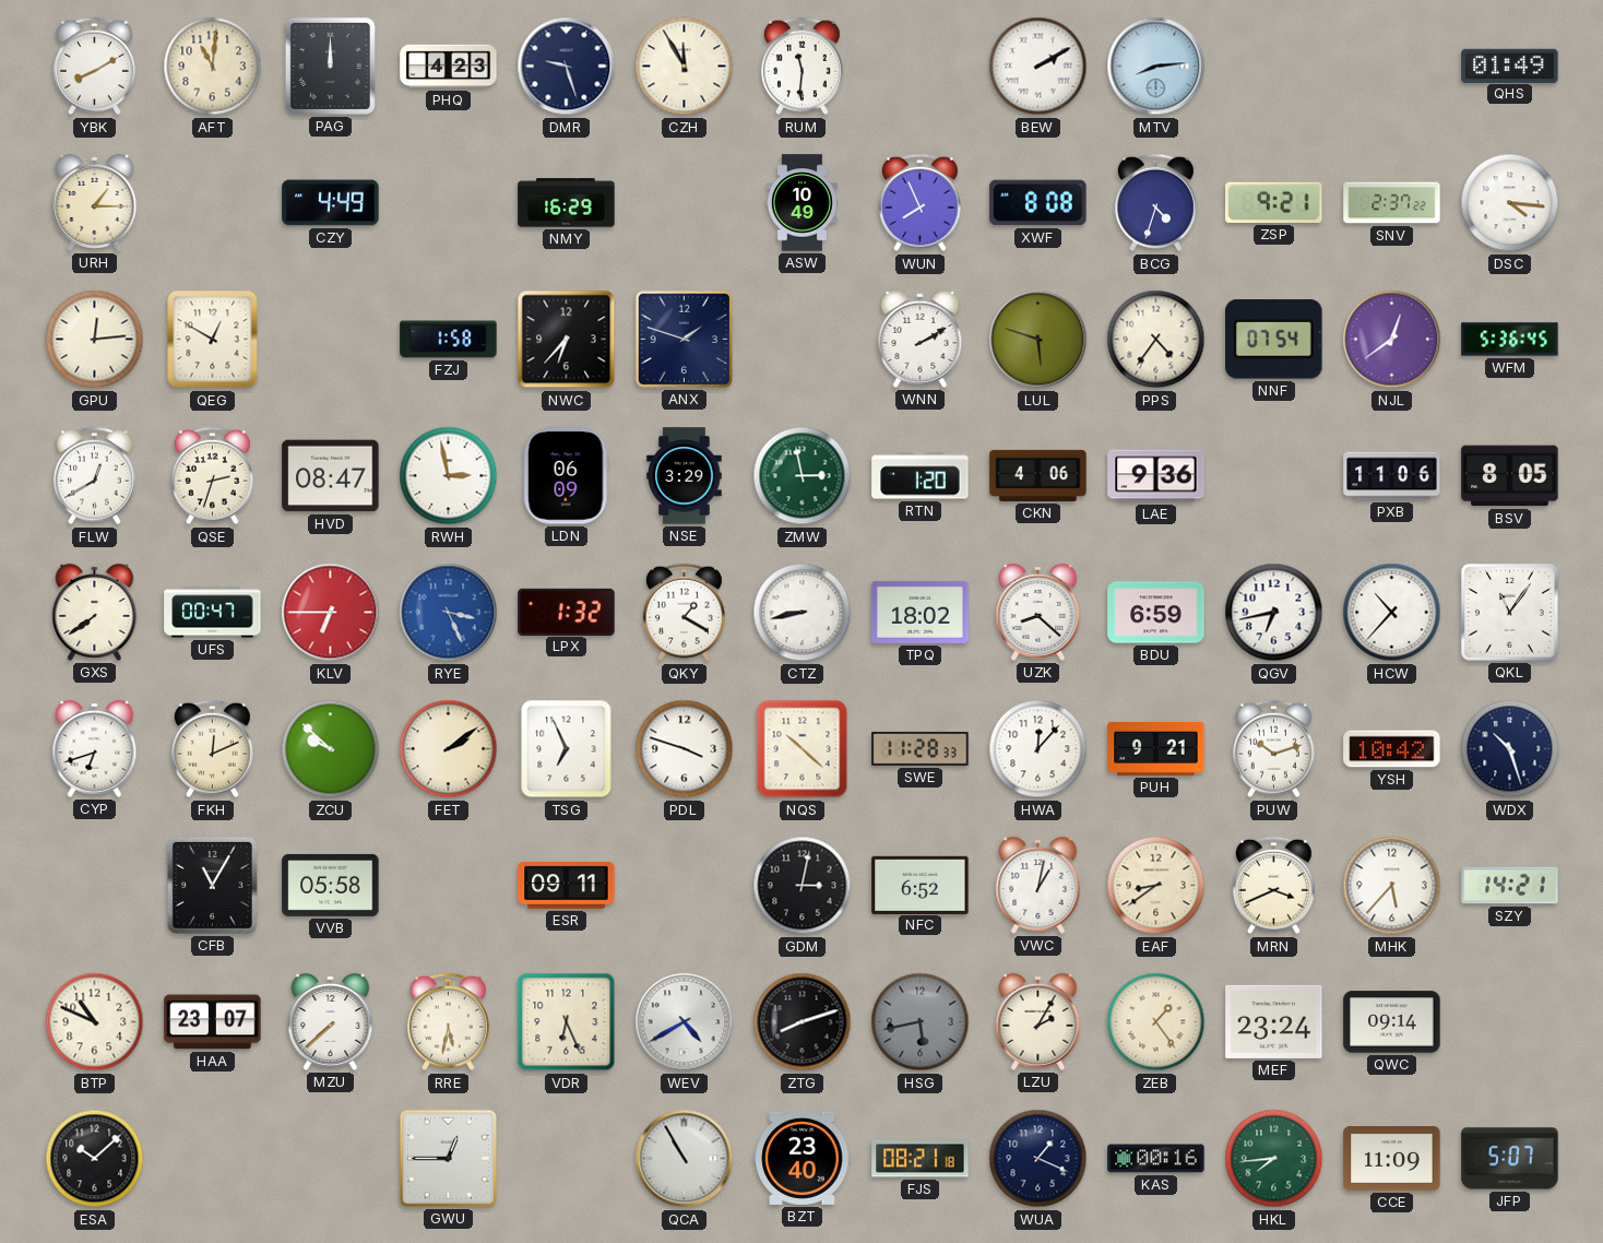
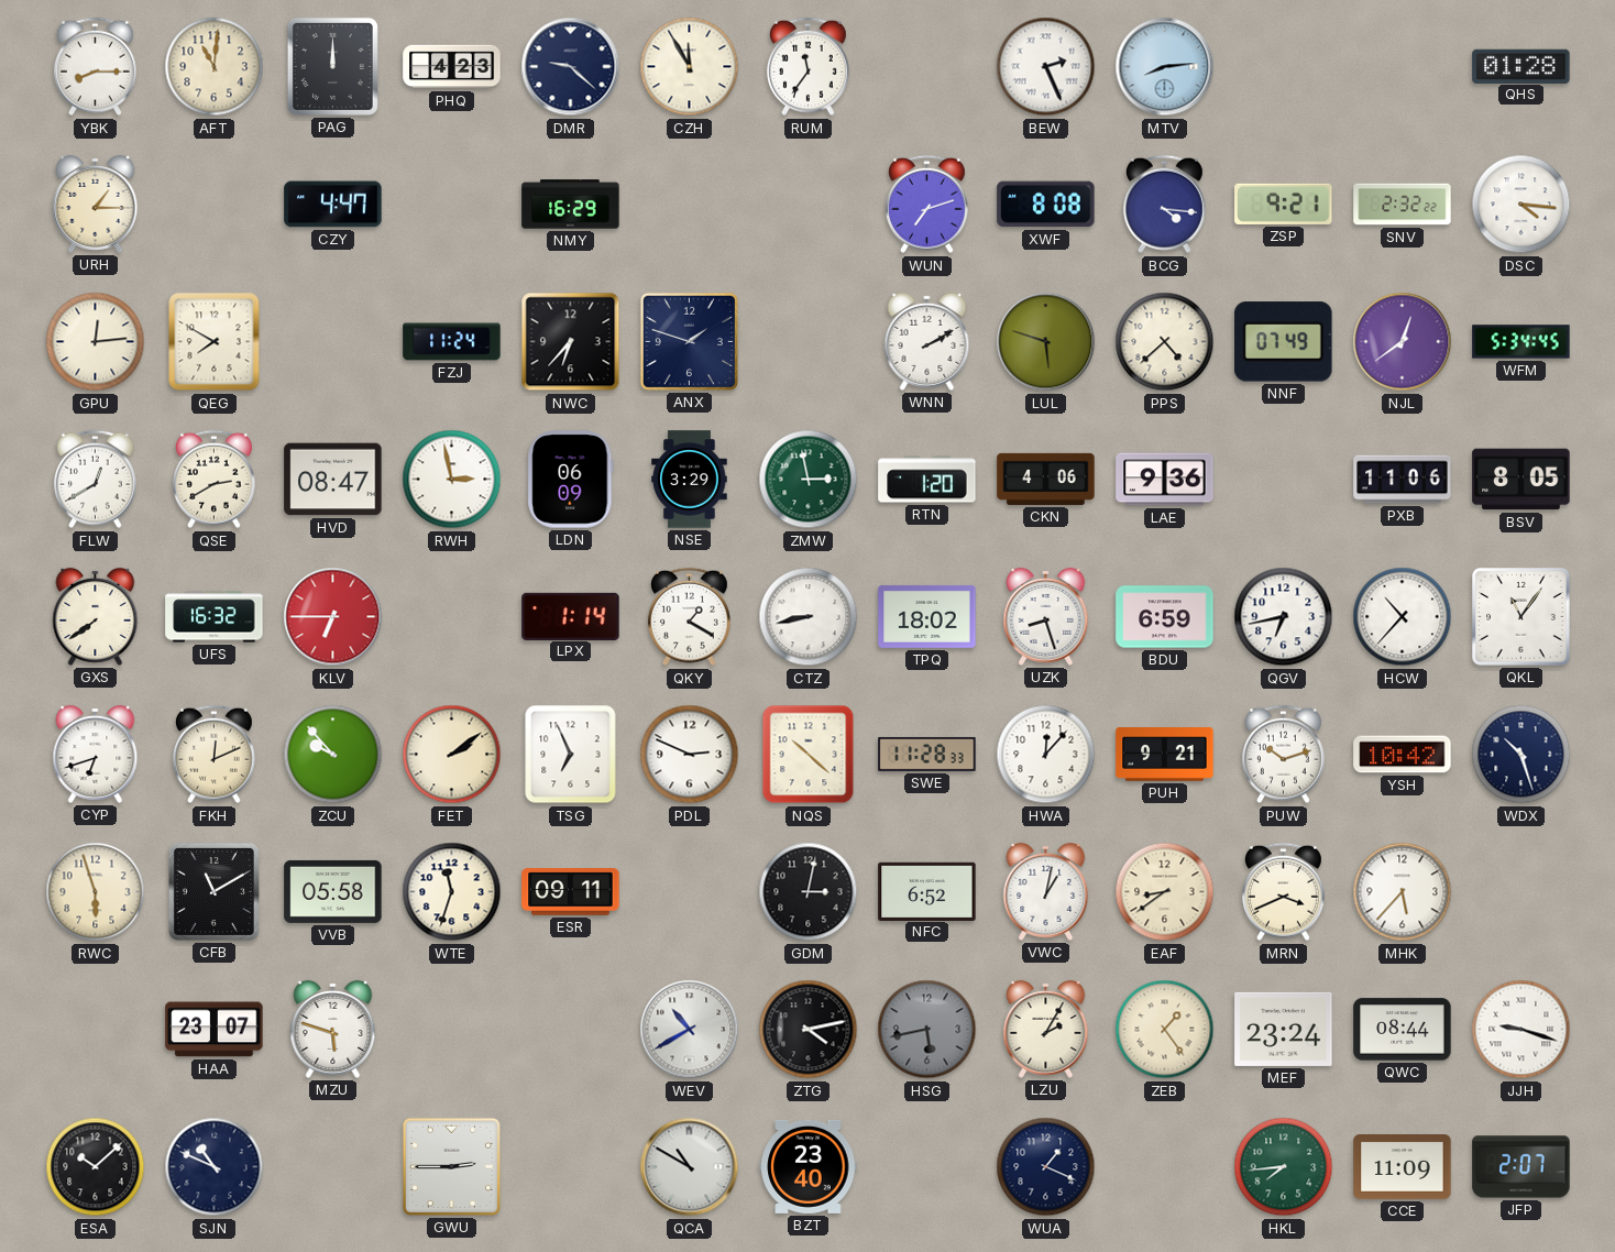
YBK: 8:10 -> 8:15
DMR: 9:27 -> 9:22
RUM: 11:31 -> 11:36
BEW: 2:10 -> 2:26
QHS: 01:49 -> 01:28
CZY: 4:49 -> 4:47
ASW: 10:49 -> none
WUN: 7:56 -> 7:12
BCG: 4:33 -> 4:16
SNV: 2:37 -> 2:32
QEG: 12:50 -> 7:50
FZJ: 1:58 -> 11:24
PPS: 4:36 -> 4:38
NNF: 07:54 -> 07:49
WFM: 5:36 -> 5:34
QSE: 2:33 -> 2:40
UFS: 00:47 -> 16:32
RYE: 3:26 -> none
LPX: 1:32 -> 1:14
UZK: 8:22 -> 8:27
ZCU: 9:52 -> 9:53
PDL: 3:48 -> 2:49
RWC: none -> 5:57
CFB: 11:05 -> 11:10
WTE: none -> 11:33
SZY: 14:21 -> none
BTP: 10:49 -> none
MZU: 7:38 -> 5:48
RRE: 5:32 -> none
VDR: 6:26 -> none
WEV: 4:40 -> 10:40
ZTG: 8:12 -> 4:13
QWC: 09:14 -> 08:44
JJH: none -> 9:18
SJN: none -> 10:49
GWU: 12:45 -> 2:45
QCA: 10:55 -> 10:50
FJS: 08:21 -> none
KAS: 00:16 -> none
JFP: 5:07 -> 2:07
